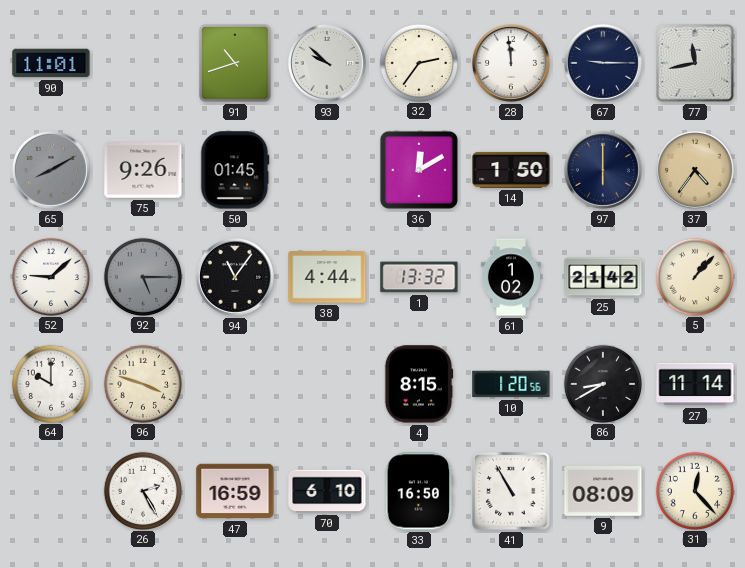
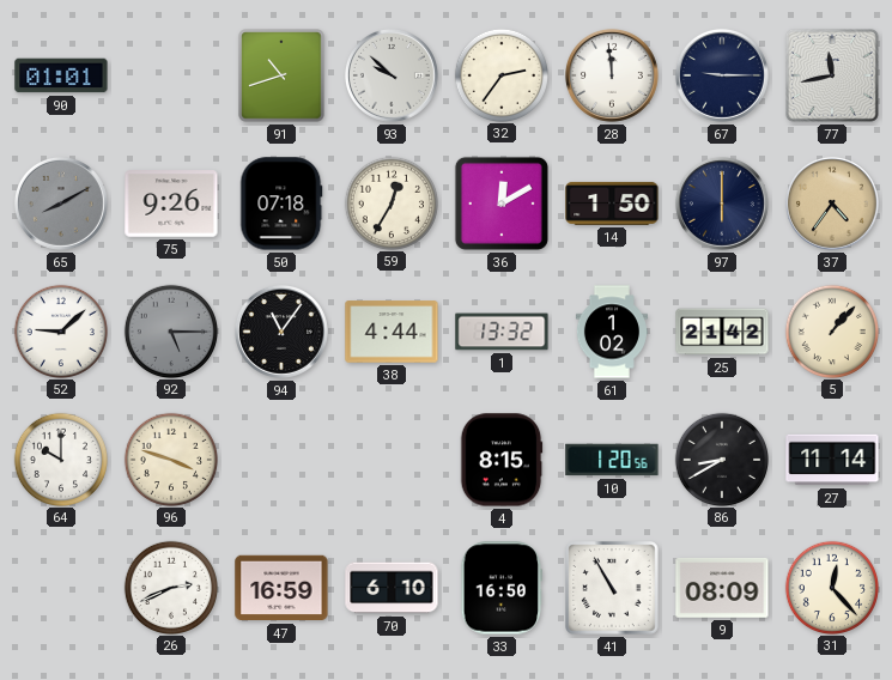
90: 11:01 -> 01:01
50: 01:45 -> 07:18
59: none -> 12:35
26: 2:25 -> 2:41
